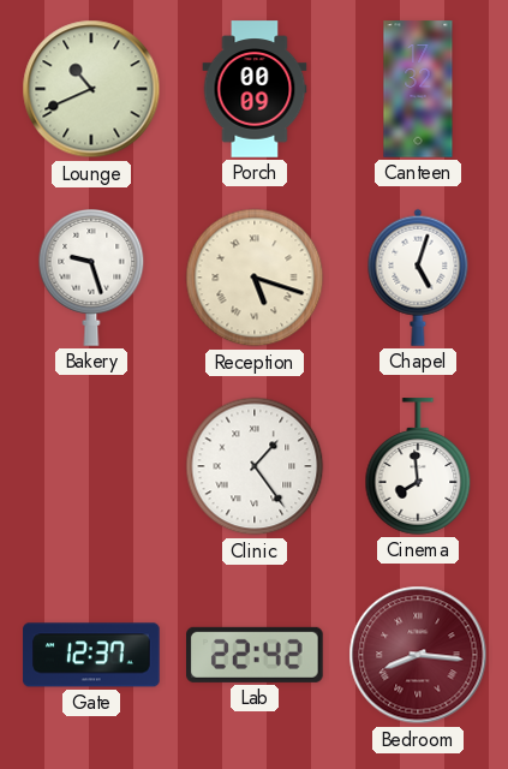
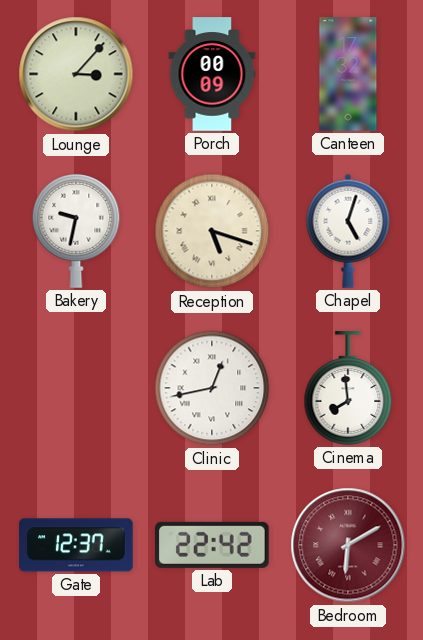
Lounge: 10:41 -> 3:07
Bakery: 9:27 -> 9:32
Clinic: 1:24 -> 12:43
Bedroom: 8:16 -> 6:10
